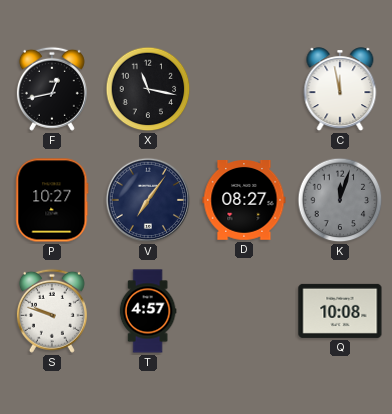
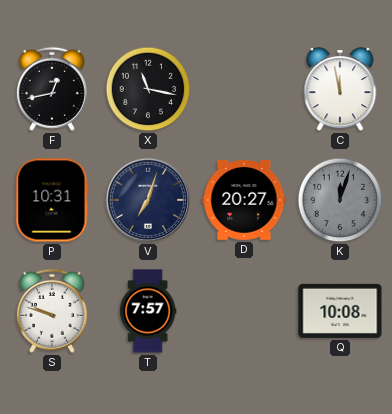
P: 10:27 -> 10:31
V: 7:06 -> 7:03
D: 08:27 -> 20:27
T: 4:57 -> 7:57
